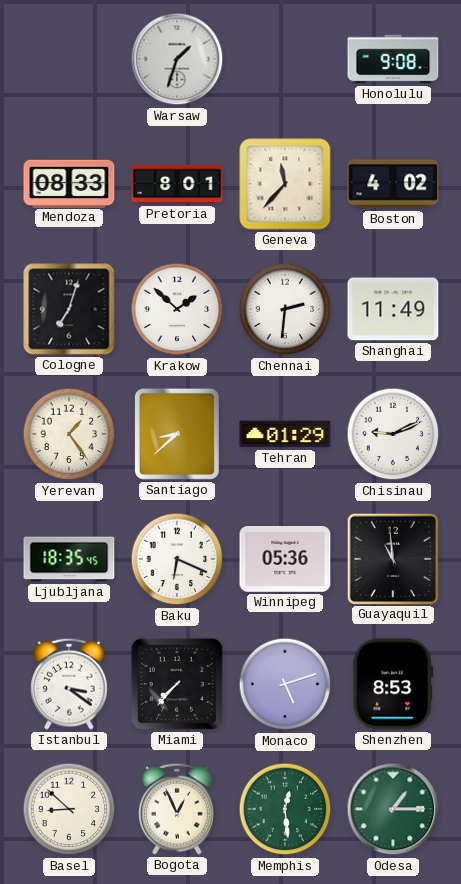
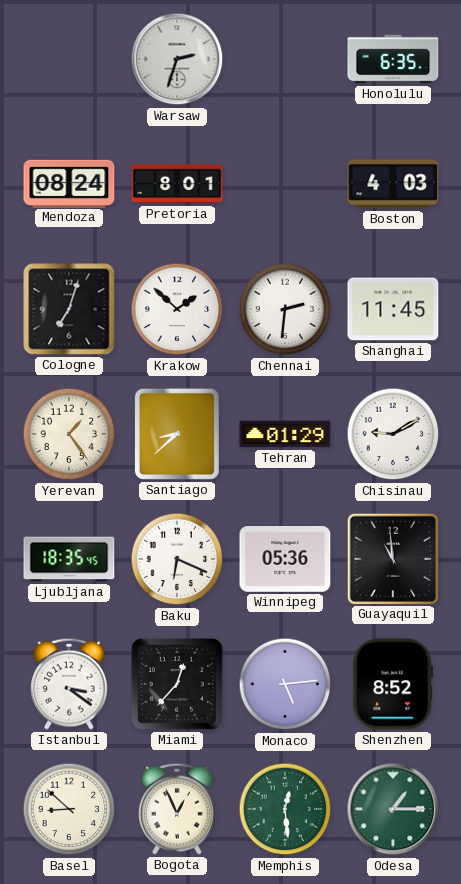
Warsaw: 1:33 -> 2:33
Honolulu: 9:08 -> 6:35
Mendoza: 08:33 -> 08:24
Geneva: 11:37 -> none
Boston: 4:02 -> 4:03
Shanghai: 11:49 -> 11:45
Chisinau: 9:11 -> 9:10
Miami: 7:37 -> 12:37
Monaco: 5:12 -> 5:14
Shenzhen: 8:53 -> 8:52
